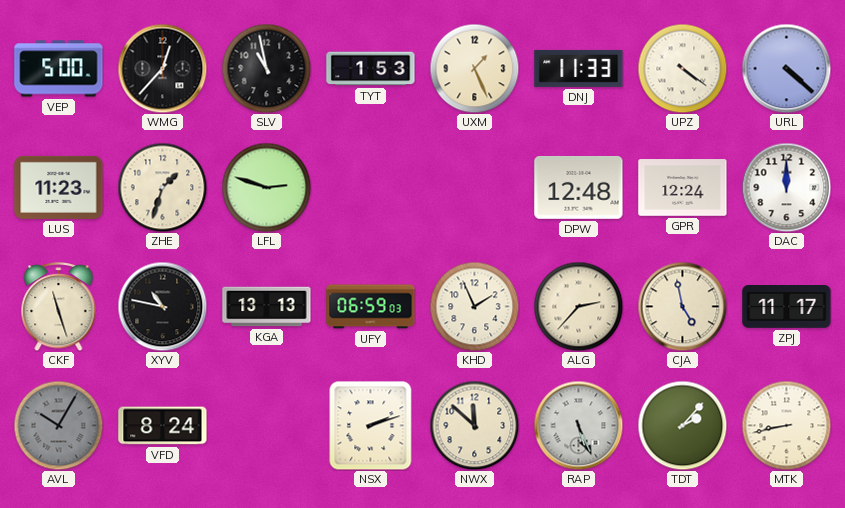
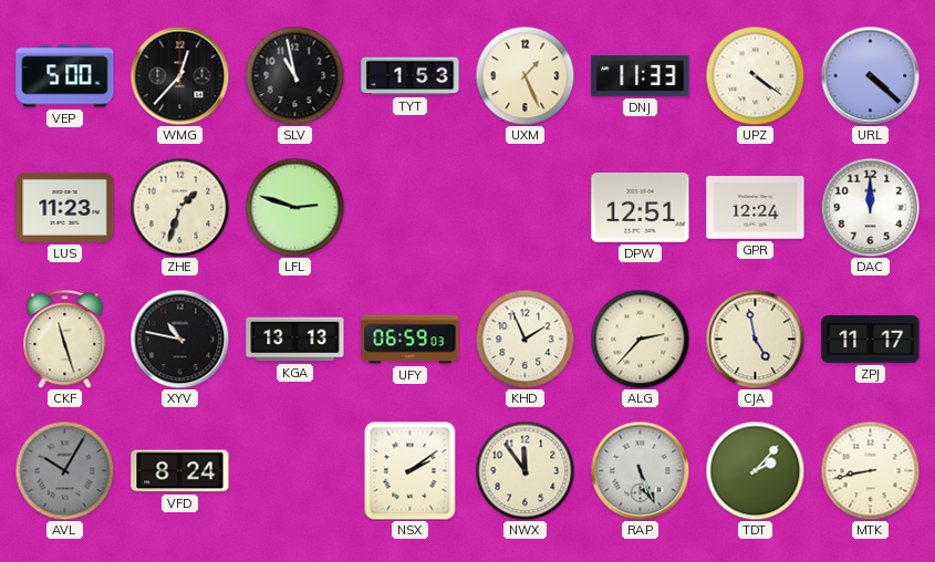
DPW: 12:48 -> 12:51
NSX: 2:12 -> 2:09
NWX: 11:52 -> 11:54
